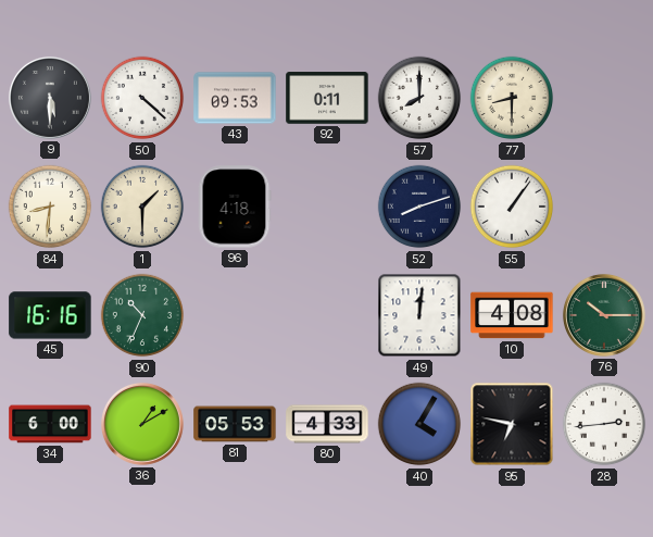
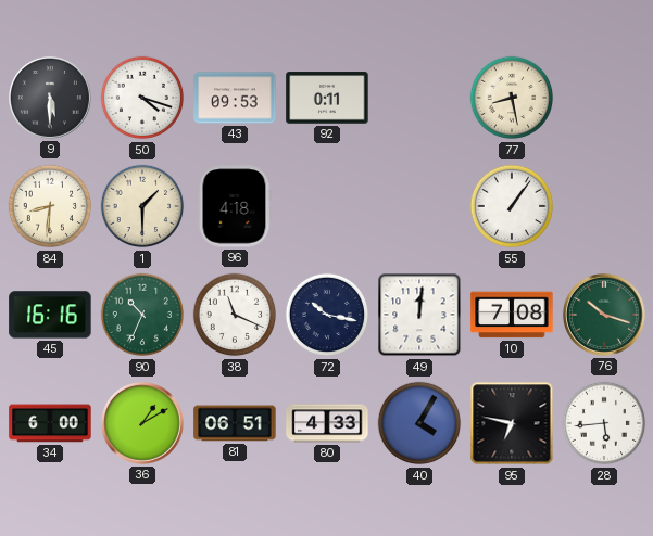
50: 4:22 -> 4:18
57: 8:00 -> none
77: 8:30 -> 8:28
52: 8:12 -> none
38: none -> 11:19
72: none -> 10:17
10: 4:08 -> 7:08
76: 10:15 -> 10:18
81: 05:53 -> 06:51
28: 2:44 -> 5:44
